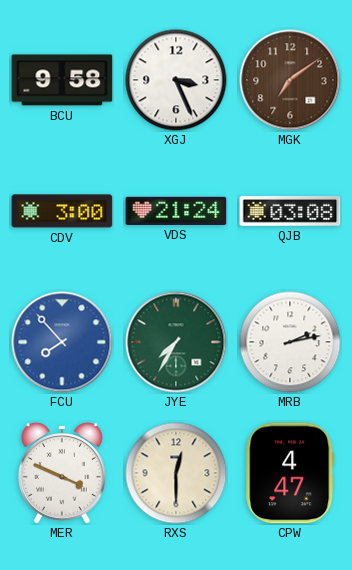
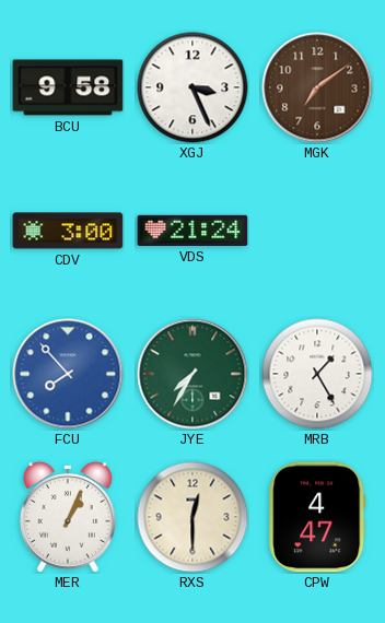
QJB: 03:08 -> none
MRB: 2:13 -> 1:25
MER: 3:49 -> 1:04
